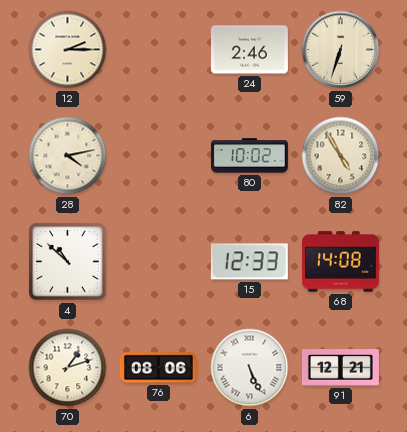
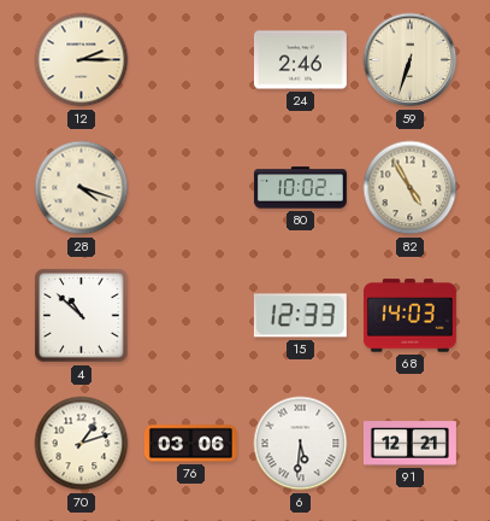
28: 4:13 -> 4:18
68: 14:08 -> 14:03
76: 08:06 -> 03:06
6: 5:26 -> 5:31
